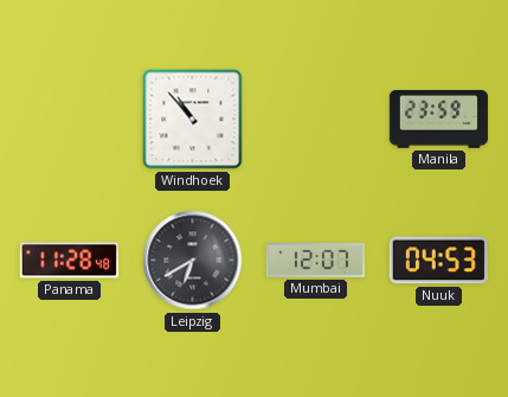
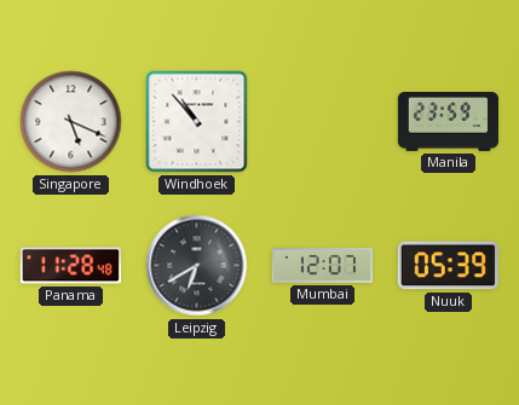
Singapore: none -> 5:19
Nuuk: 04:53 -> 05:39
